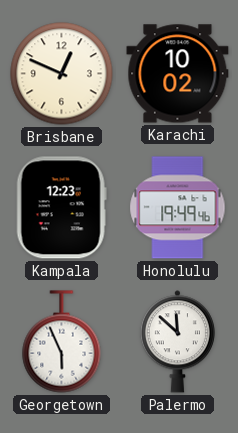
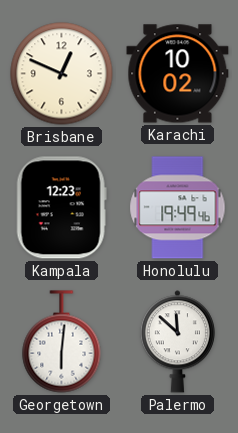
Georgetown: 5:56 -> 6:01
